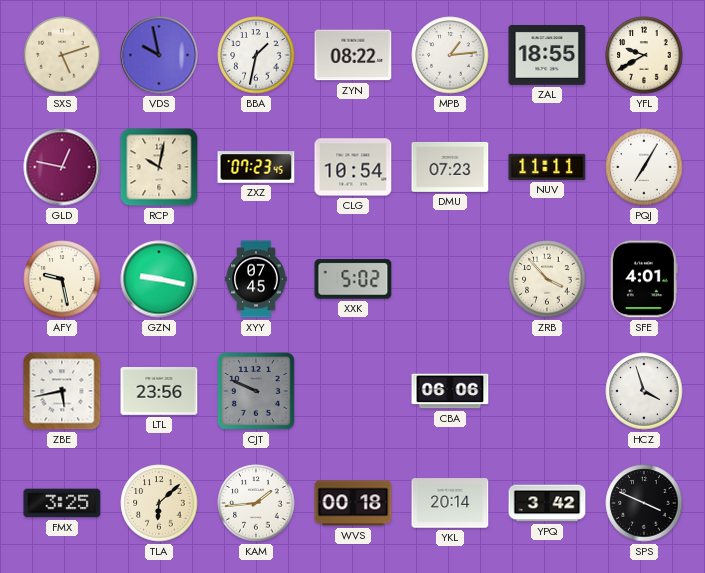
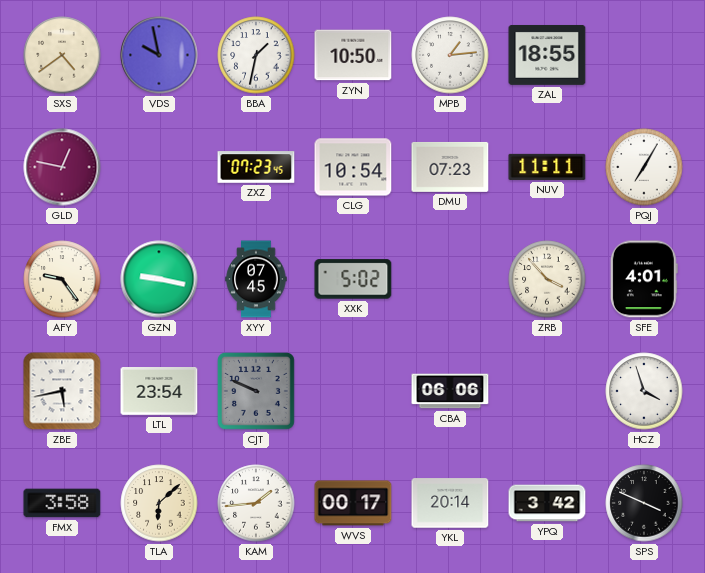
SXS: 5:12 -> 4:39
ZYN: 08:22 -> 10:50
YFL: 9:40 -> none
RCP: 10:02 -> none
AFY: 9:28 -> 9:24
LTL: 23:56 -> 23:54
FMX: 3:25 -> 3:58
WVS: 00:18 -> 00:17
